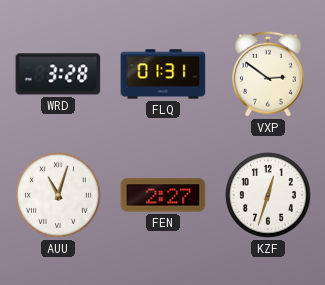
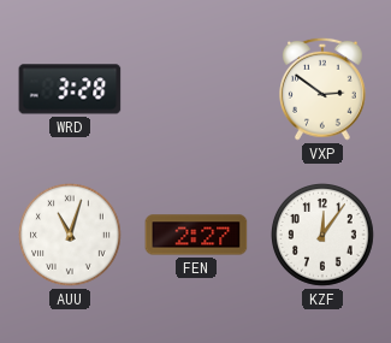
FLQ: 01:31 -> none
KZF: 12:33 -> 12:06
